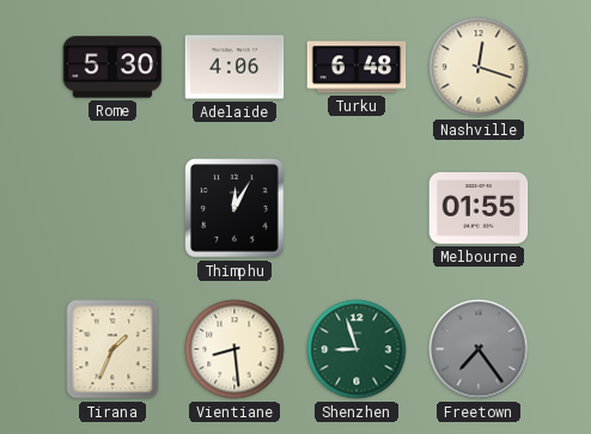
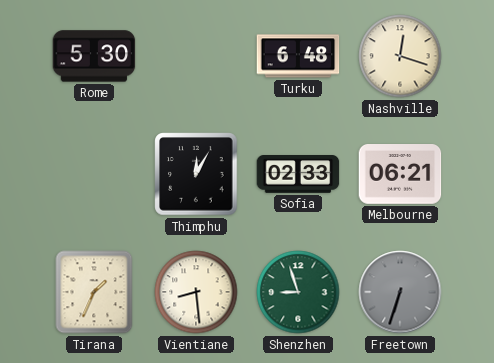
Adelaide: 4:06 -> none
Sofia: none -> 02:33
Melbourne: 01:55 -> 06:21
Freetown: 7:24 -> 6:33
